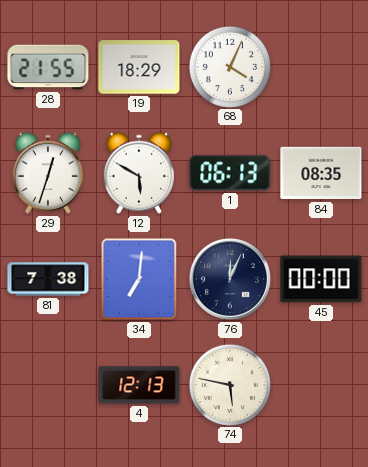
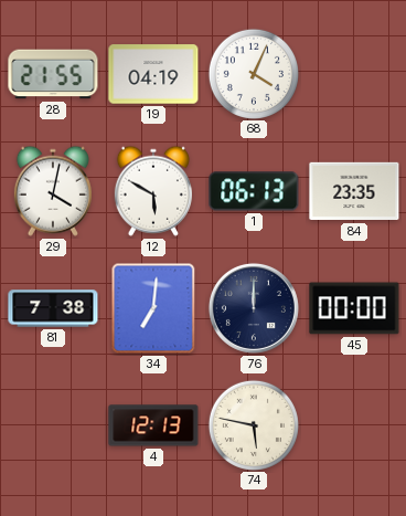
19: 18:29 -> 04:19
29: 12:33 -> 4:02
84: 08:35 -> 23:35
76: 12:04 -> 12:00
